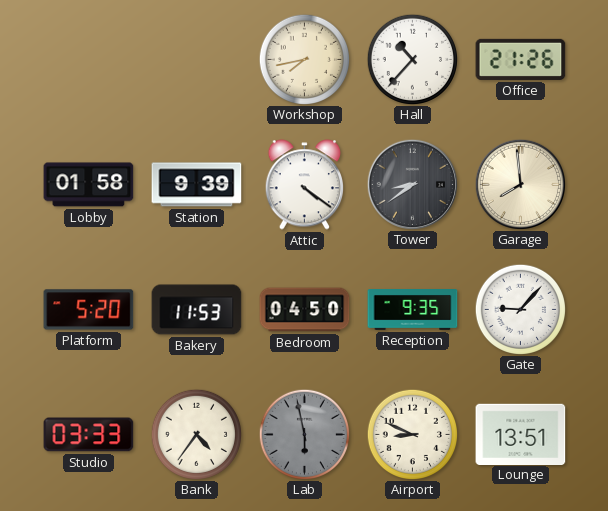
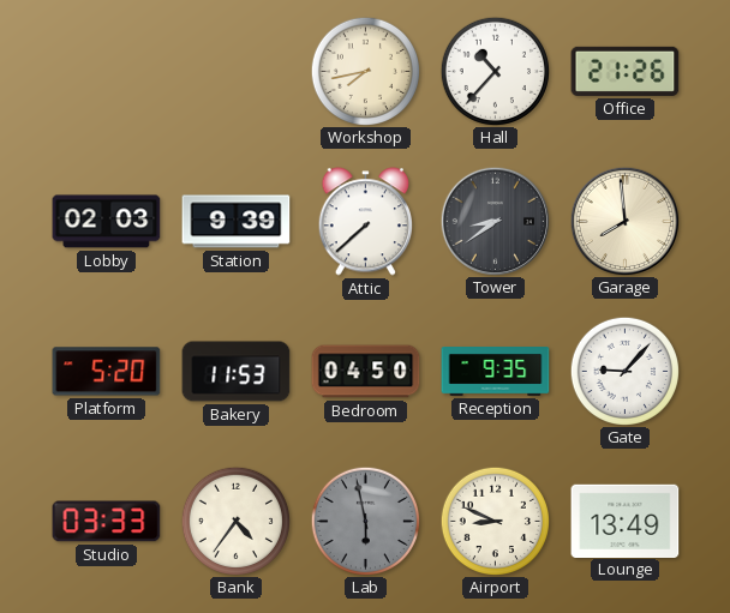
Lobby: 01:58 -> 02:03
Attic: 4:21 -> 7:38
Lounge: 13:51 -> 13:49
